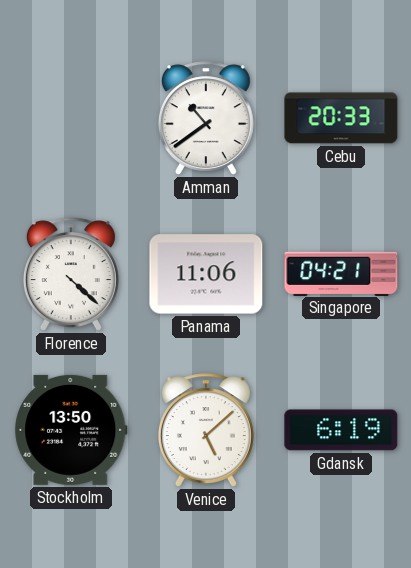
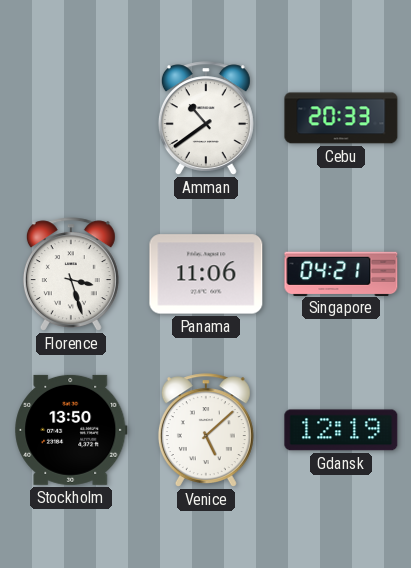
Florence: 4:22 -> 3:27
Gdansk: 6:19 -> 12:19
